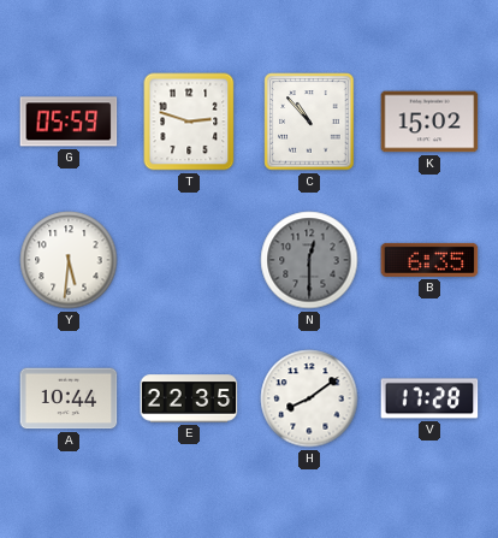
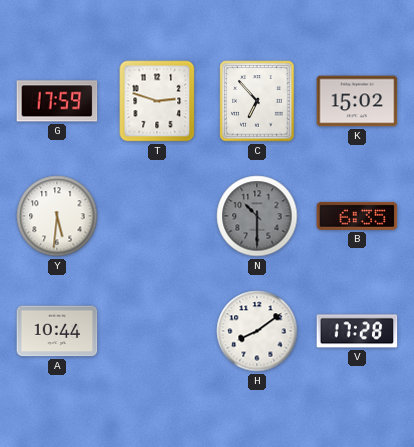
G: 05:59 -> 17:59
C: 10:53 -> 6:53
N: 12:30 -> 10:30
E: 22:35 -> none
